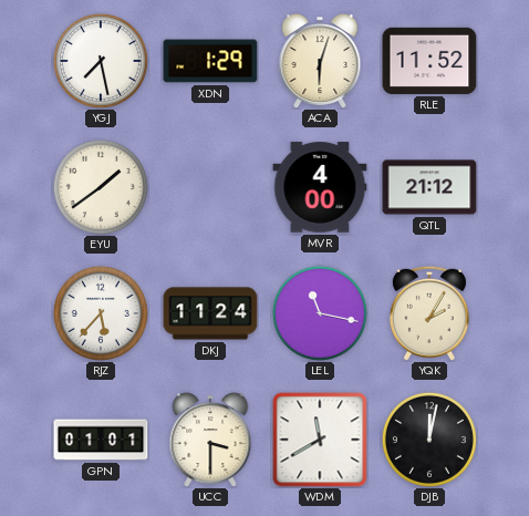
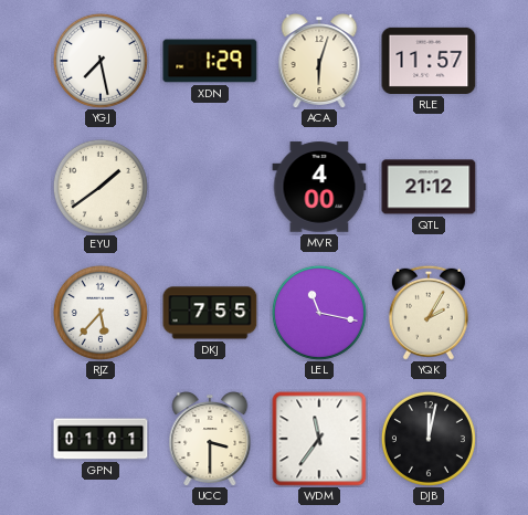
RLE: 11:52 -> 11:57
DKJ: 11:24 -> 7:55
WDM: 11:40 -> 11:36
